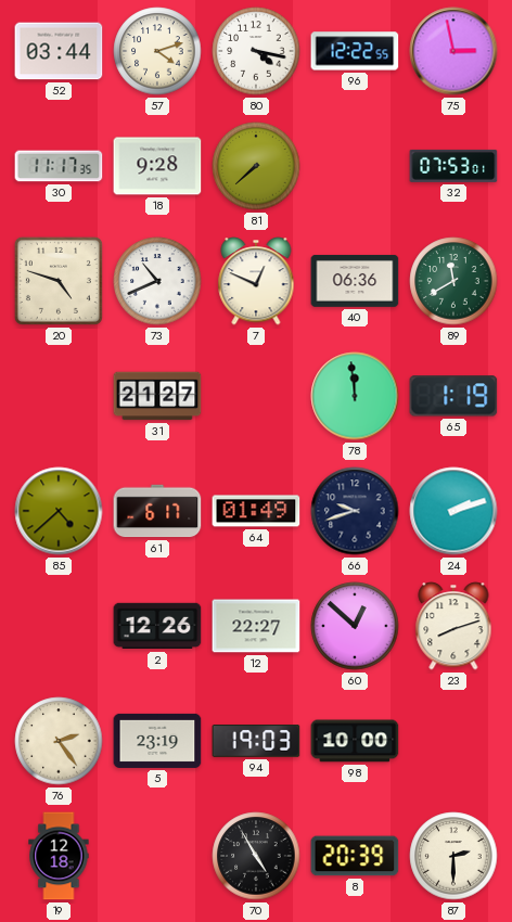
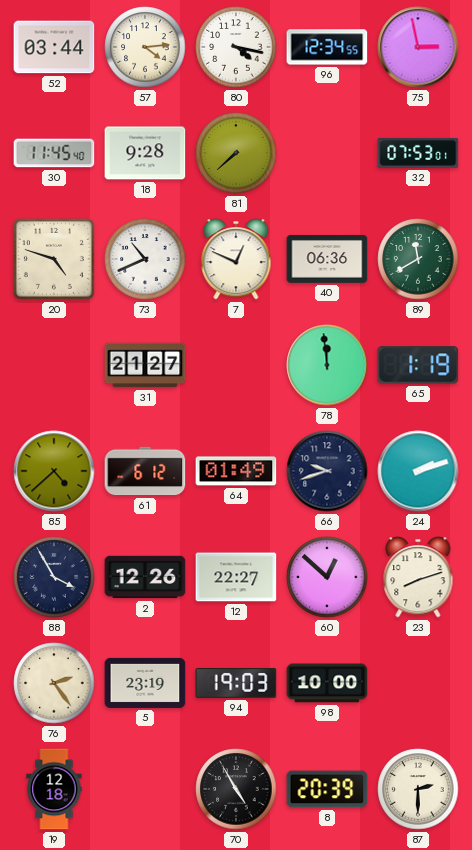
57: 4:12 -> 4:14
96: 12:22 -> 12:34
30: 11:17 -> 11:45
61: 6:17 -> 6:12
88: none -> 3:55
